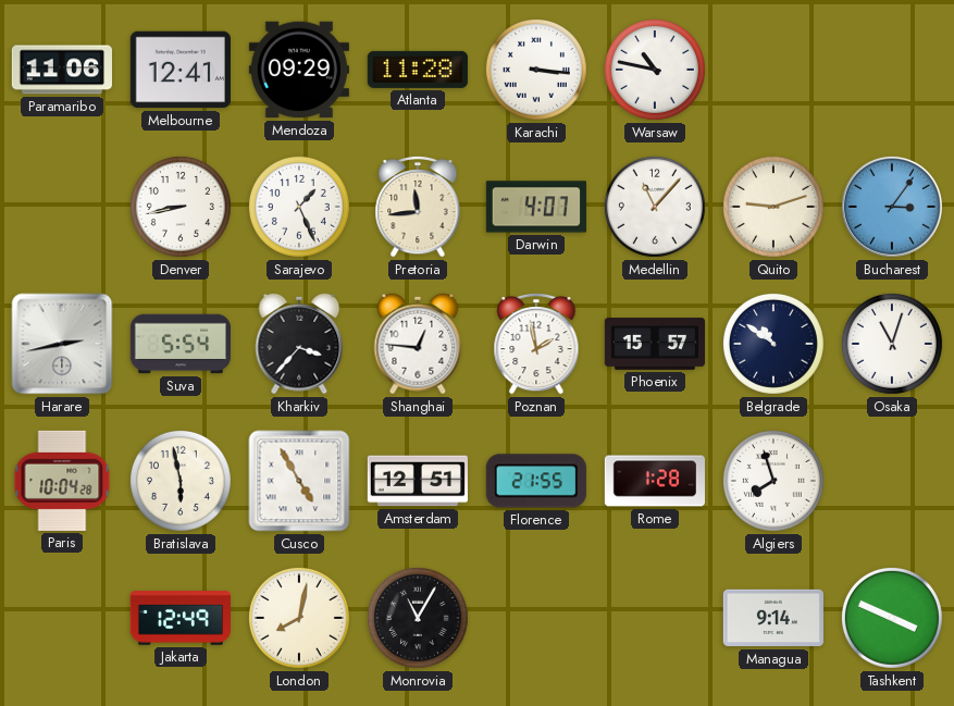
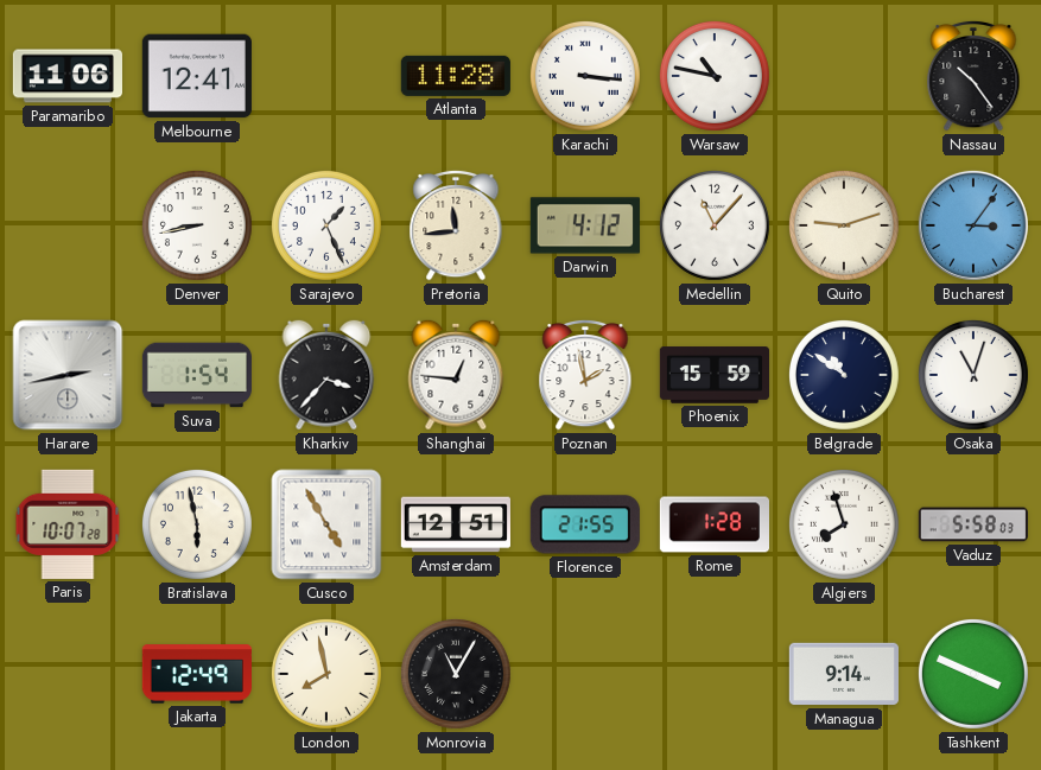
Mendoza: 09:29 -> none
Nassau: none -> 10:24
Darwin: 4:07 -> 4:12
Suva: 5:54 -> 1:54
Phoenix: 15:57 -> 15:59
Paris: 10:04 -> 10:07
Vaduz: none -> 5:58
London: 8:02 -> 7:58
